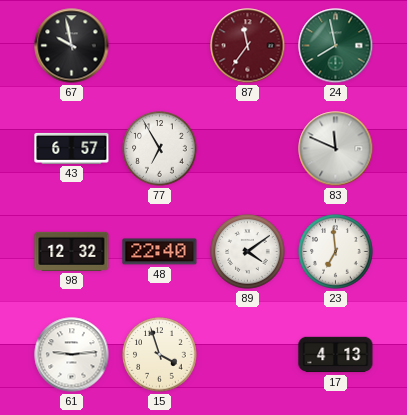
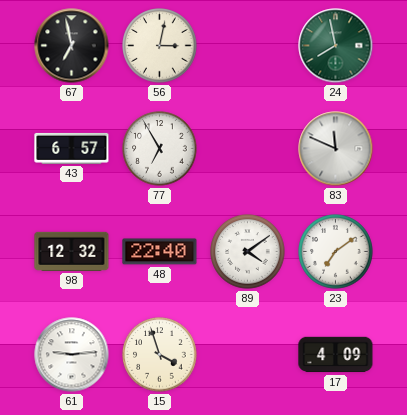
67: 9:58 -> 6:58
56: none -> 3:02
87: 11:36 -> none
23: 6:59 -> 7:09
17: 4:13 -> 4:09
